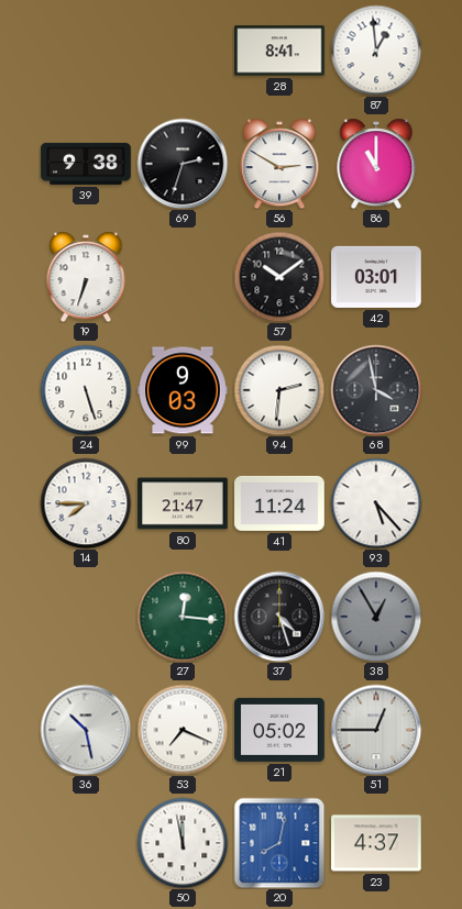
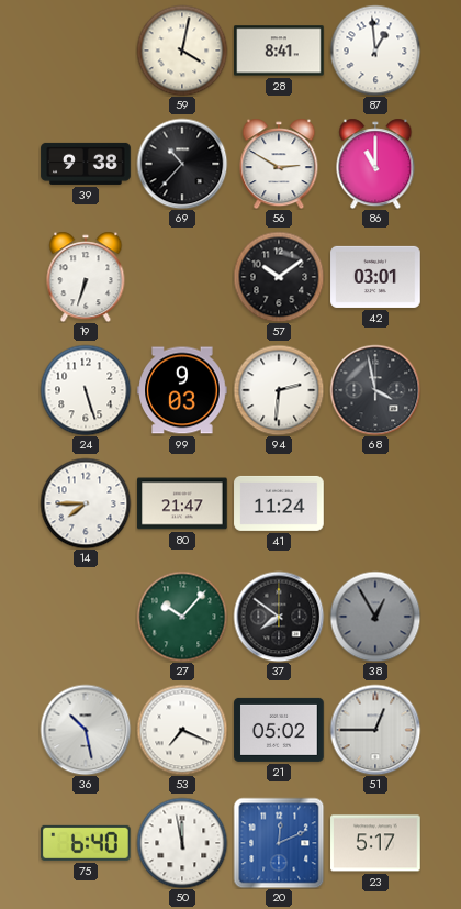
59: none -> 4:02
69: 2:33 -> 10:37
93: 5:23 -> none
27: 12:16 -> 10:07
37: 4:27 -> 7:51
75: none -> 6:40
20: 8:02 -> 12:11
23: 4:37 -> 5:17
